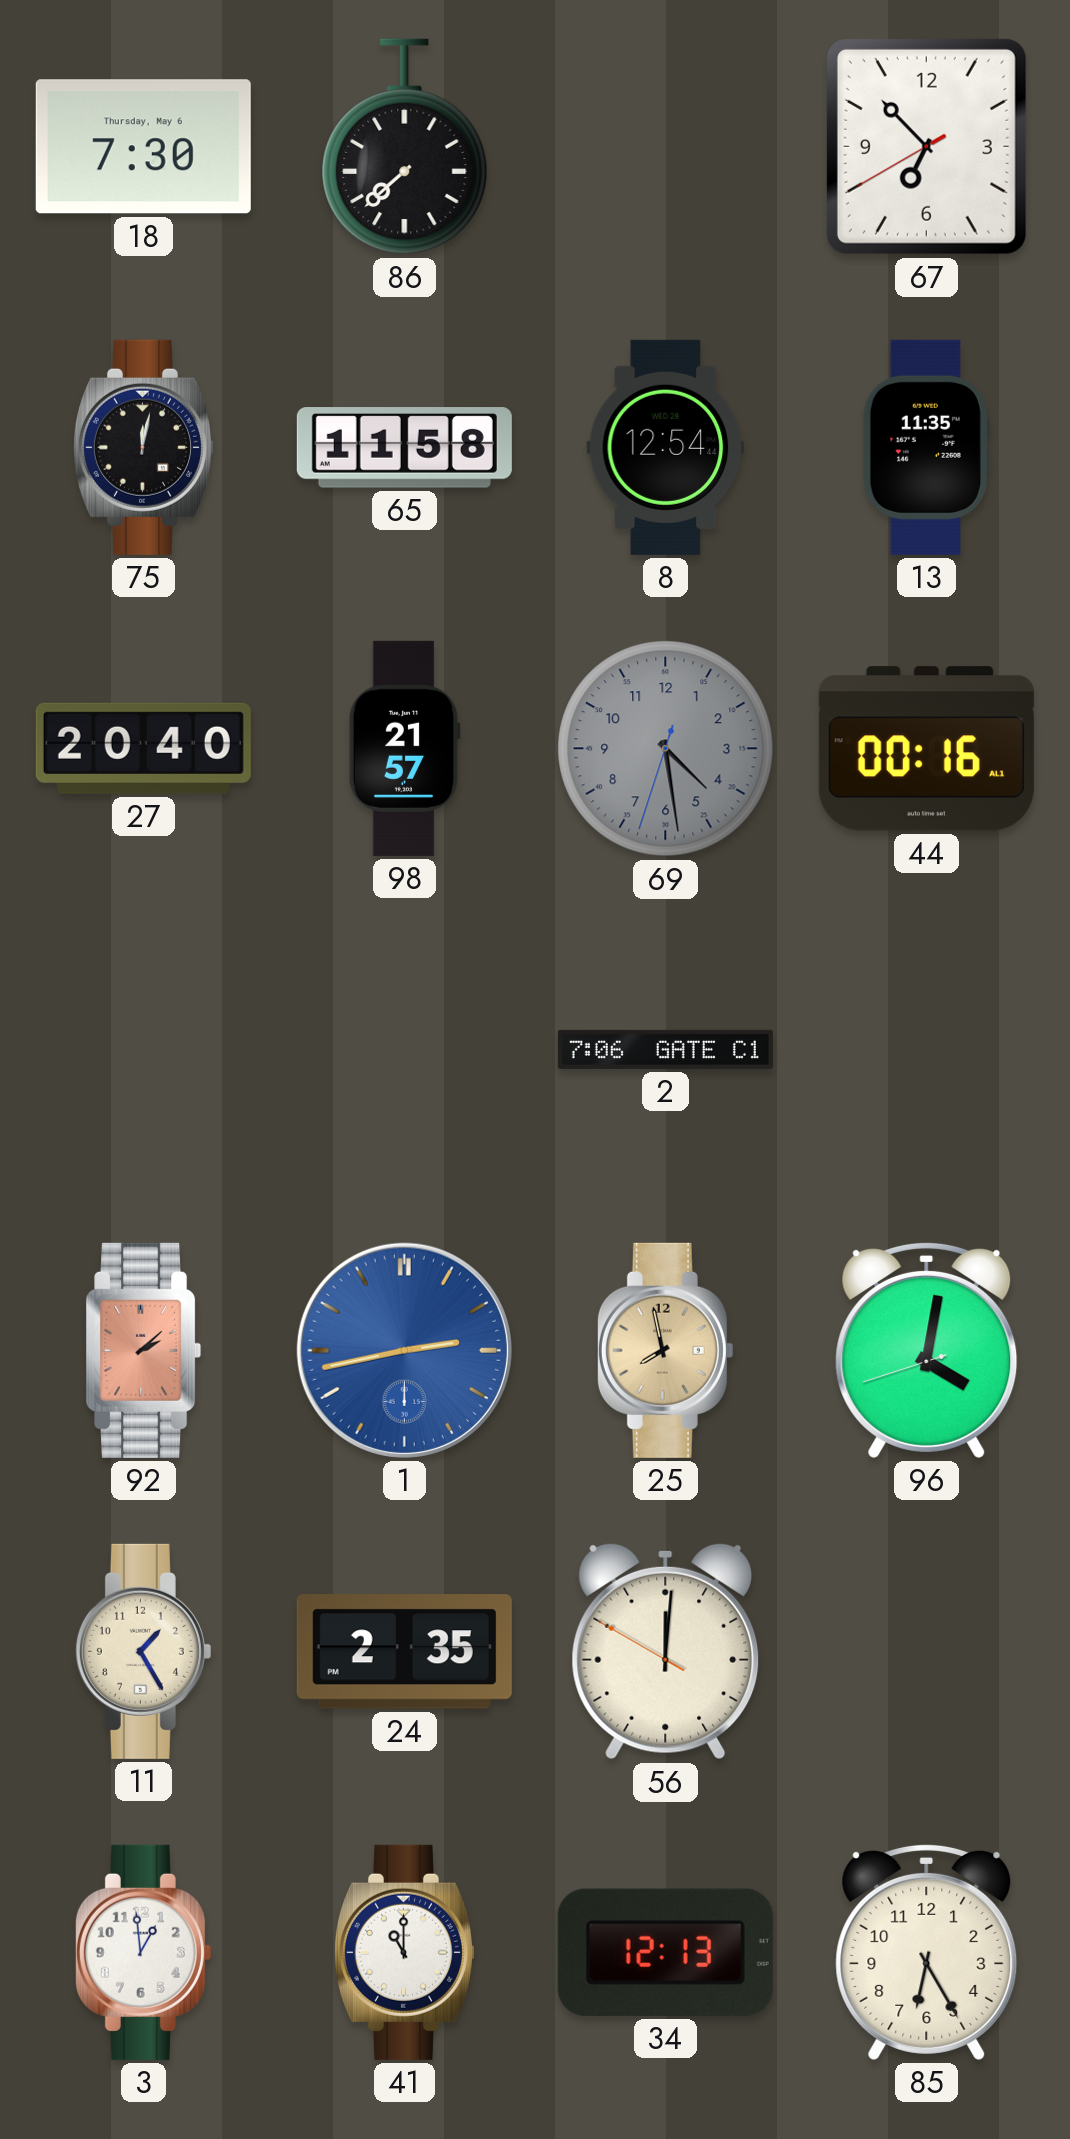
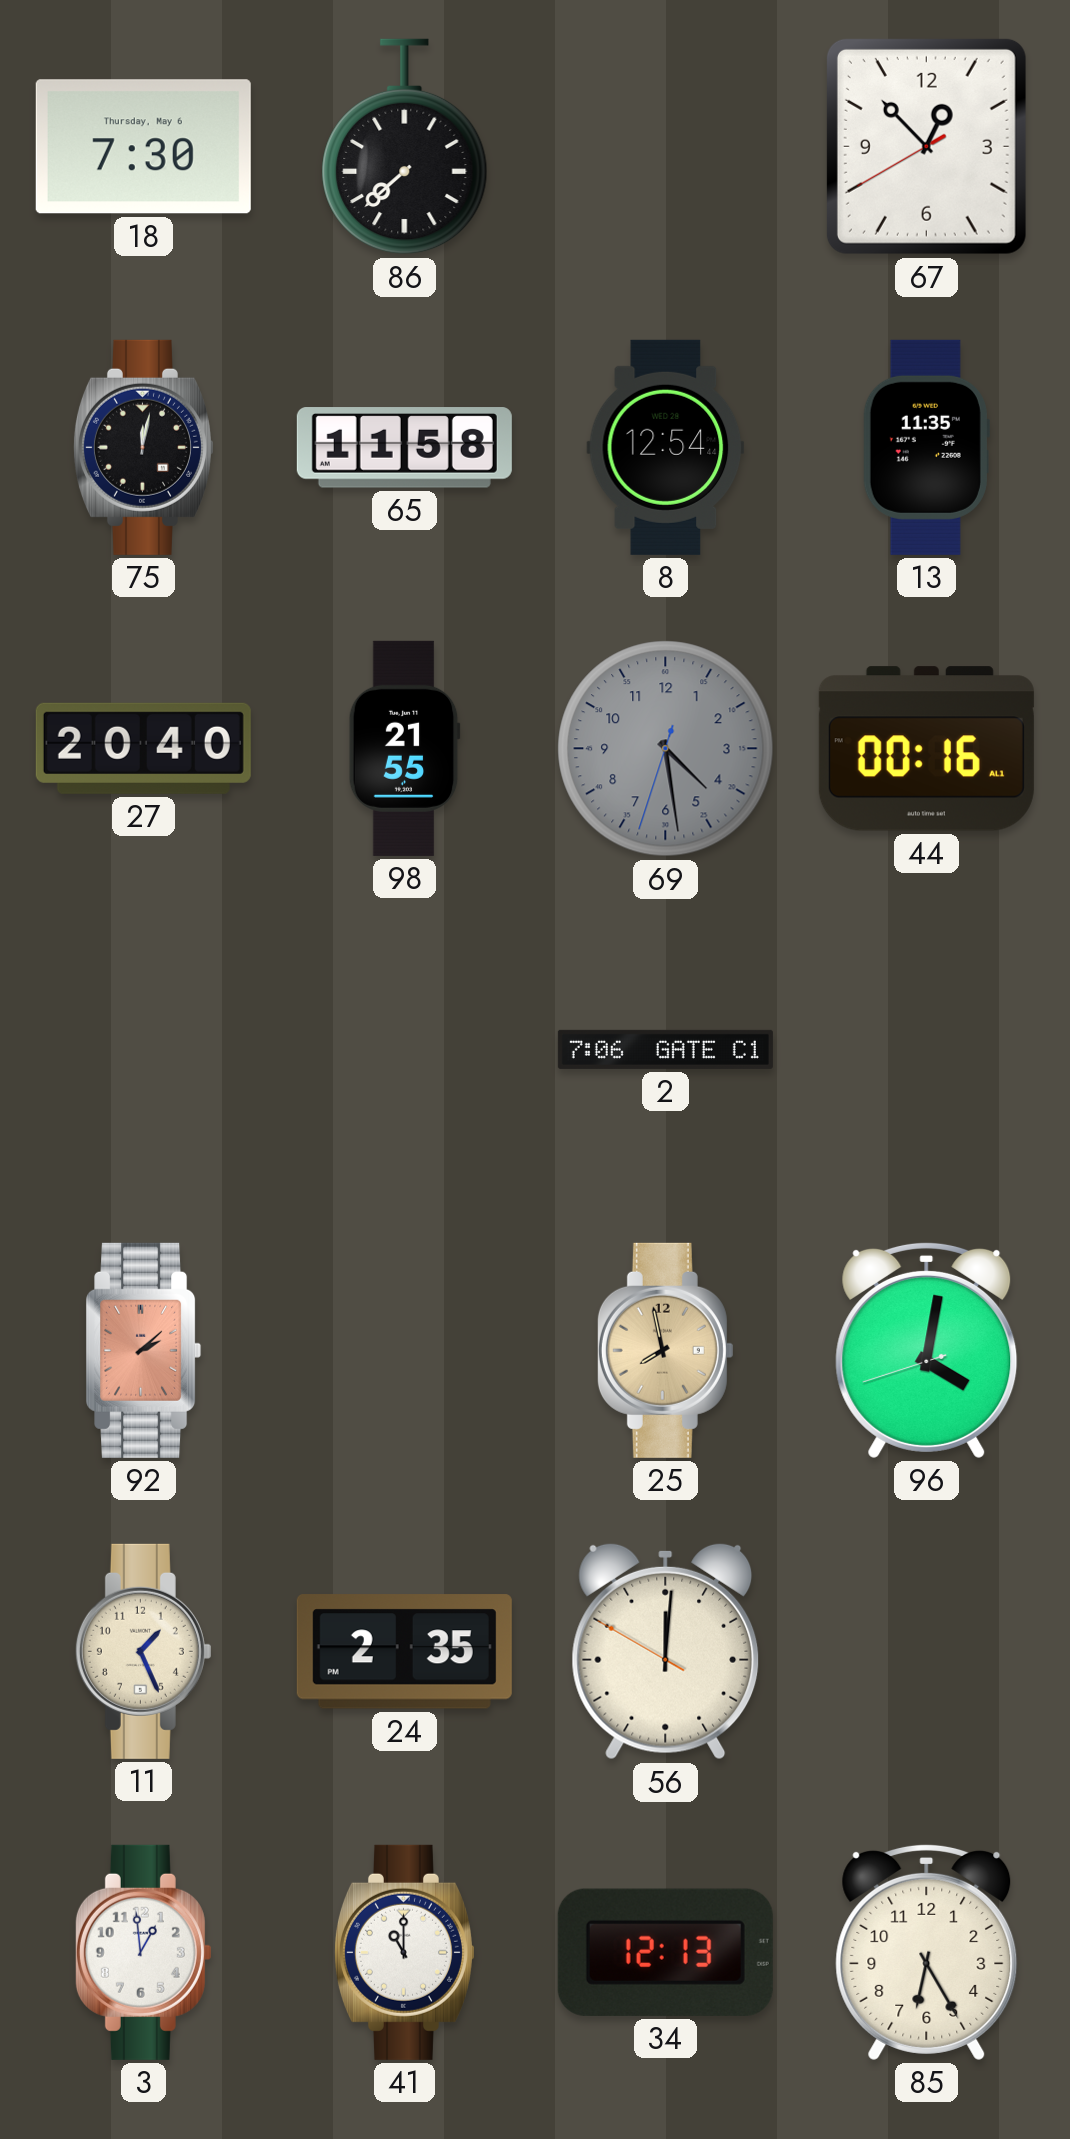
67: 6:52 -> 12:52
98: 21:57 -> 21:55
1: 2:43 -> none
11: 1:25 -> 1:26
